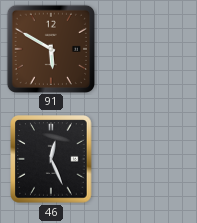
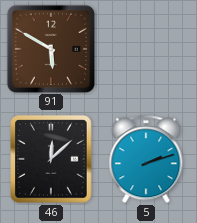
46: 12:26 -> 12:08
5: none -> 2:12
